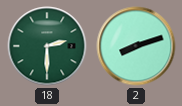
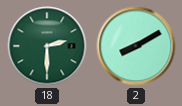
2: 8:12 -> 8:10
